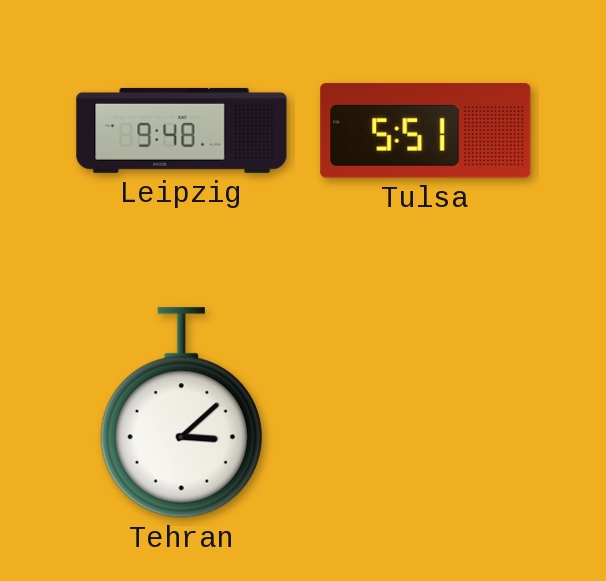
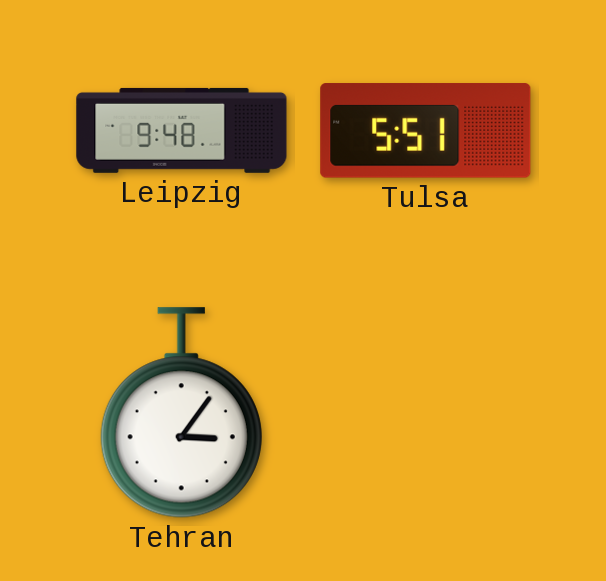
Tehran: 3:08 -> 3:06
